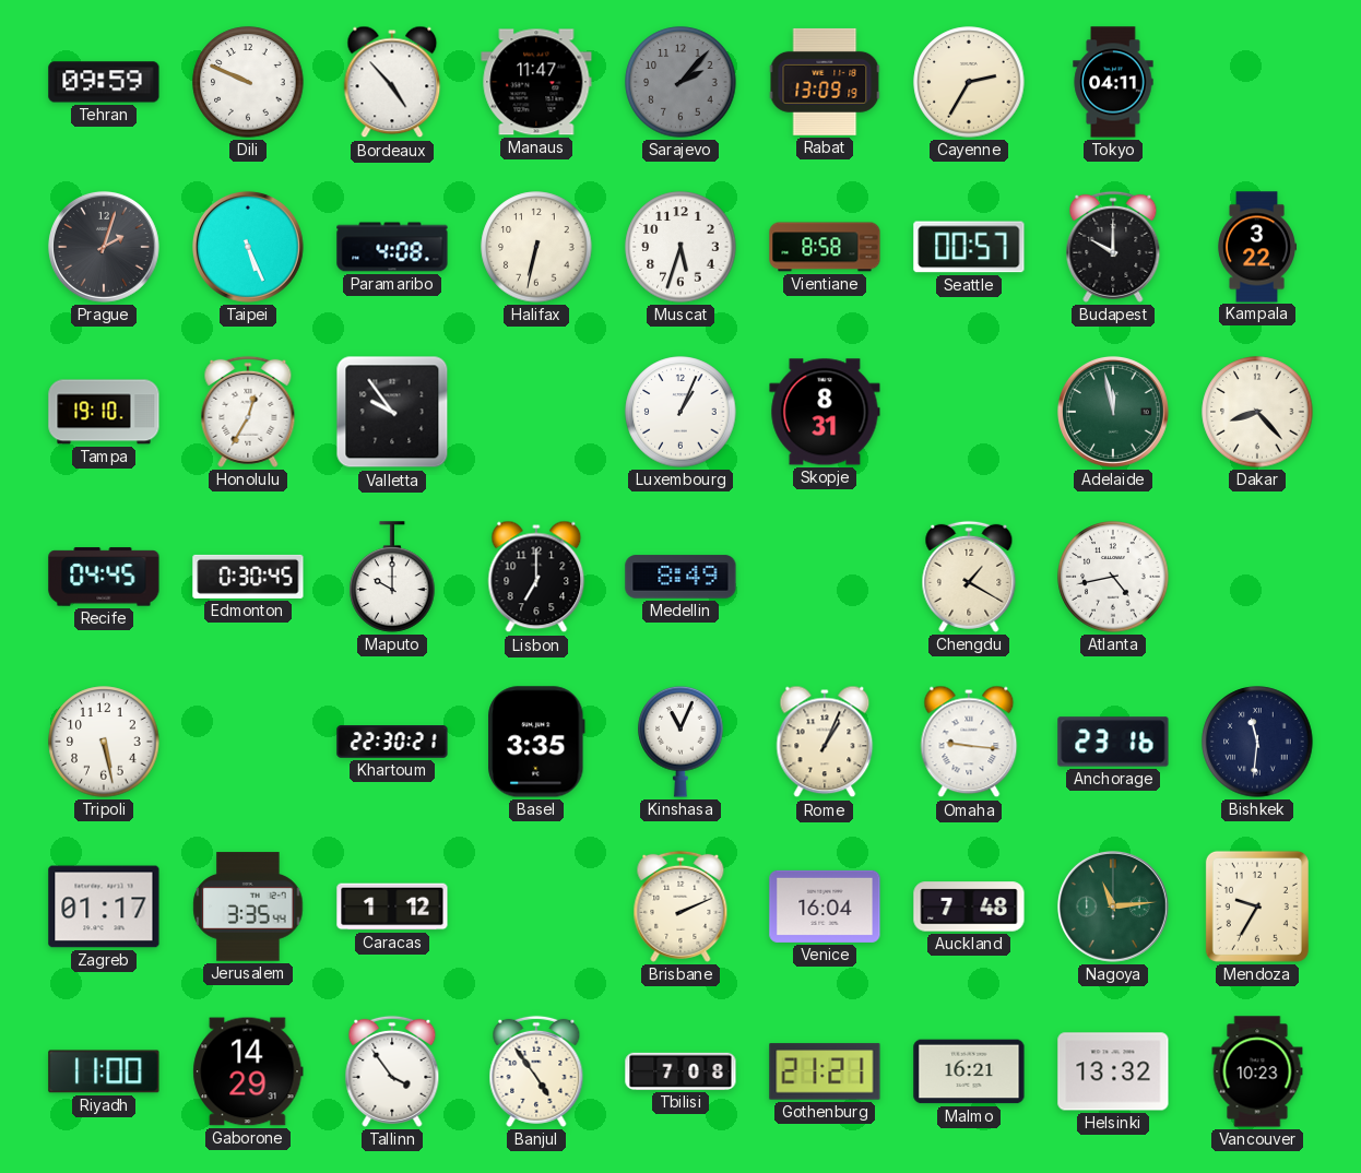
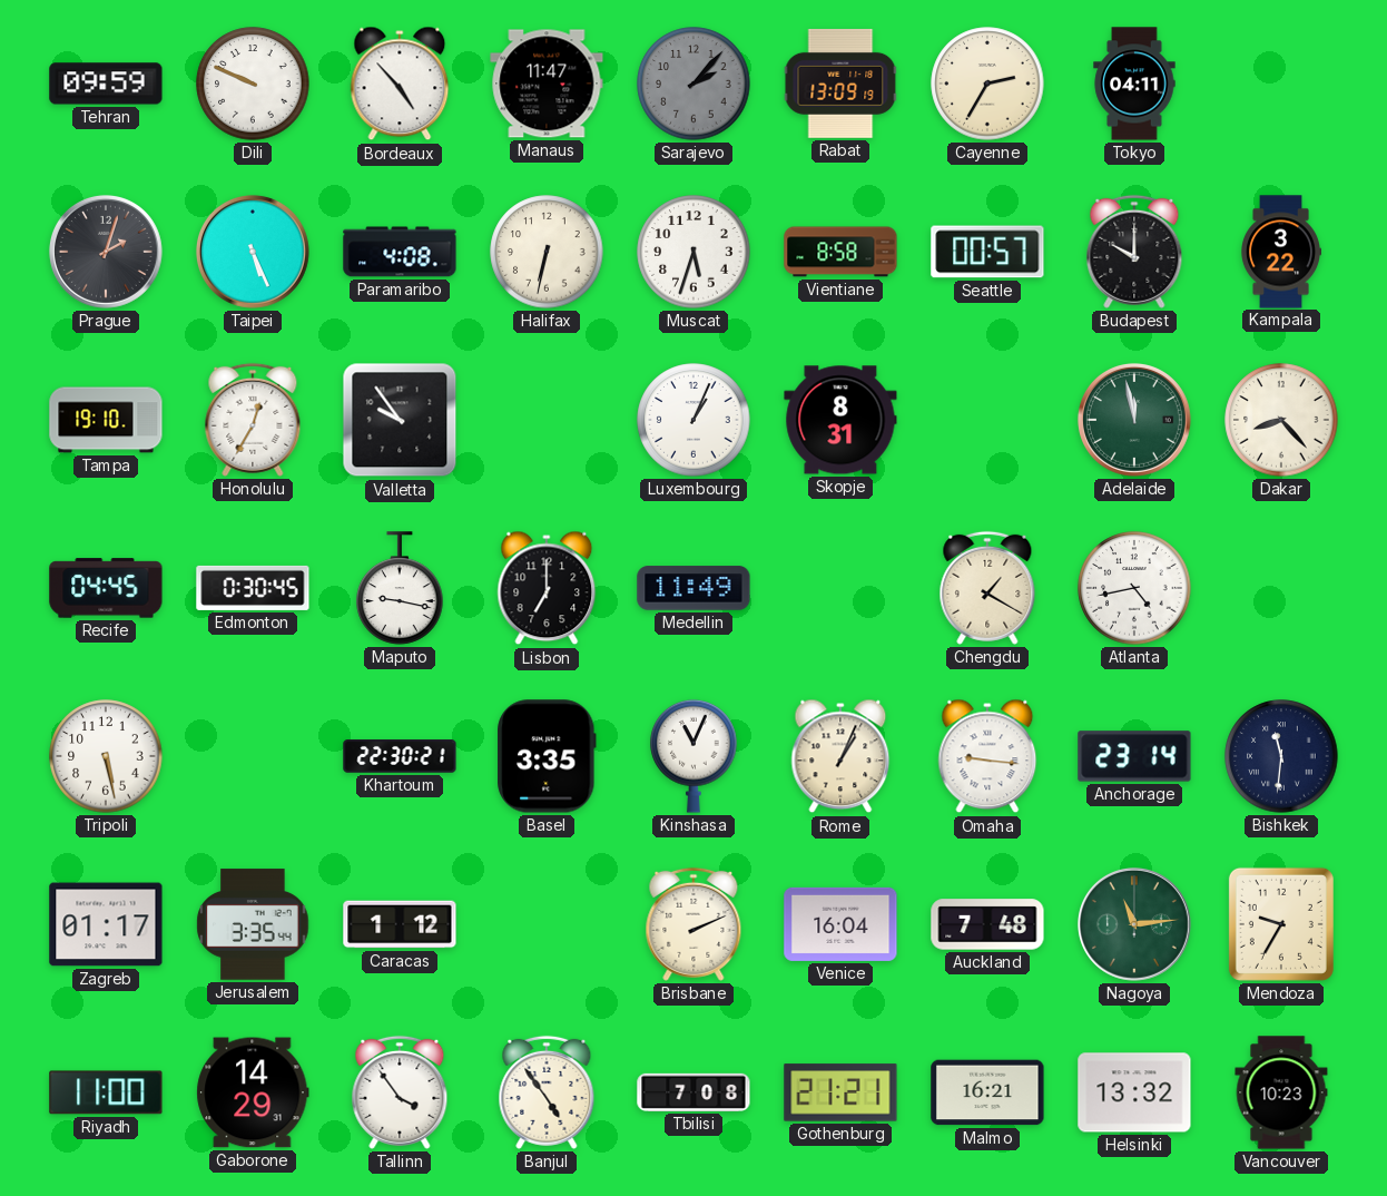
Maputo: 10:00 -> 9:17
Medellin: 8:49 -> 11:49
Anchorage: 23:16 -> 23:14
